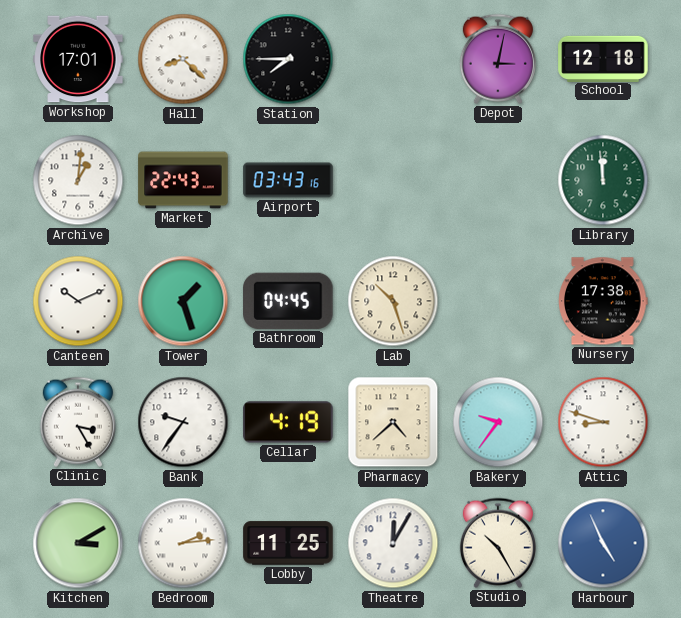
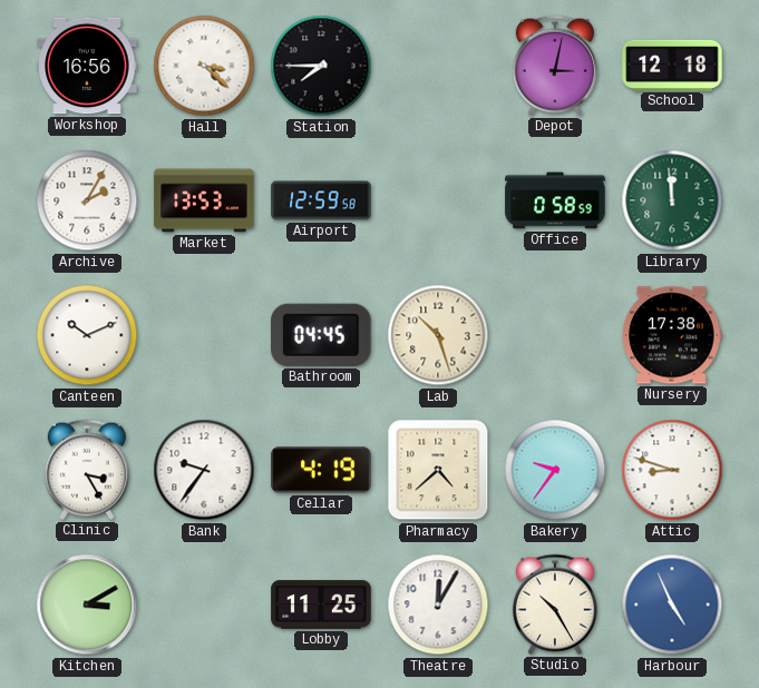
Workshop: 17:01 -> 16:56
Hall: 8:22 -> 3:22
Archive: 1:01 -> 2:05
Market: 22:43 -> 13:53
Airport: 03:43 -> 12:59
Office: none -> 0:58
Tower: 1:27 -> none
Bedroom: 2:14 -> none
